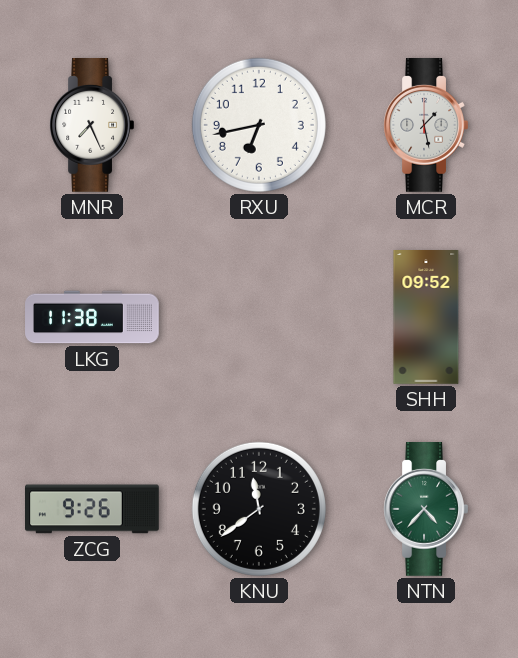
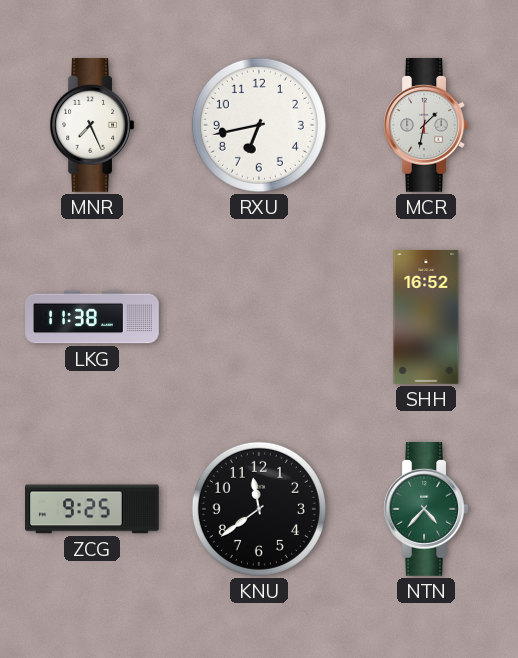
MCR: 1:28 -> 1:32
SHH: 09:52 -> 16:52
ZCG: 9:26 -> 9:25
